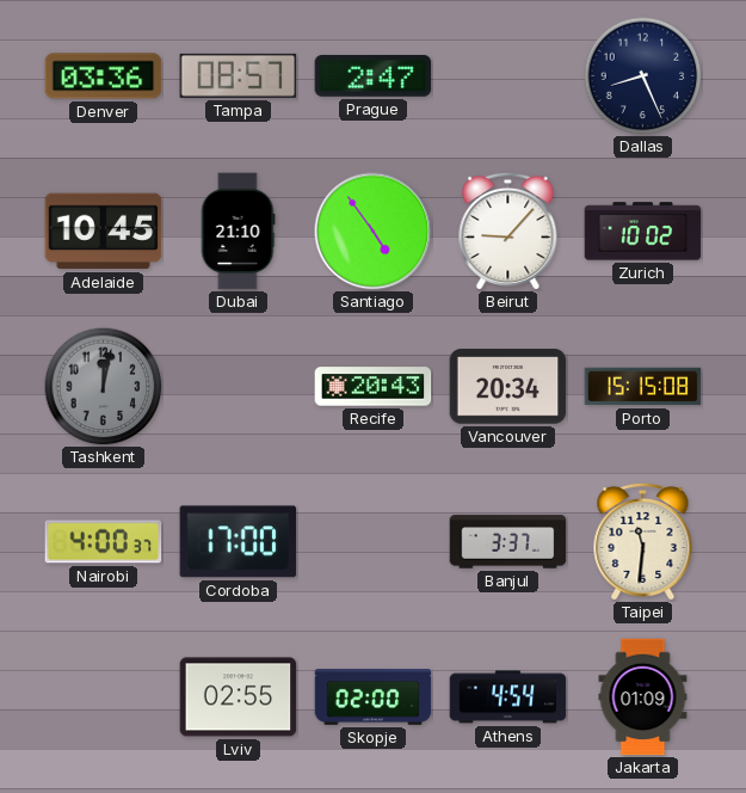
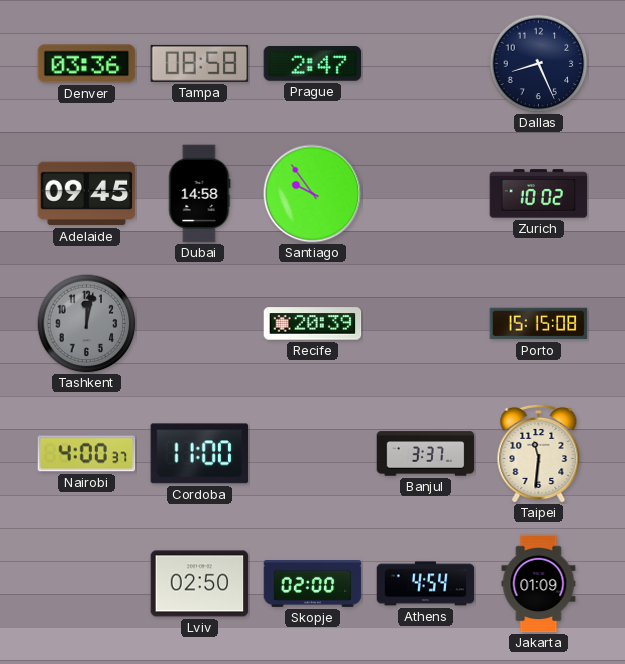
Tampa: 08:57 -> 08:58
Adelaide: 10:45 -> 09:45
Dubai: 21:10 -> 14:58
Santiago: 4:54 -> 9:54
Beirut: 9:07 -> none
Recife: 20:43 -> 20:39
Vancouver: 20:34 -> none
Cordoba: 17:00 -> 11:00
Lviv: 02:55 -> 02:50
